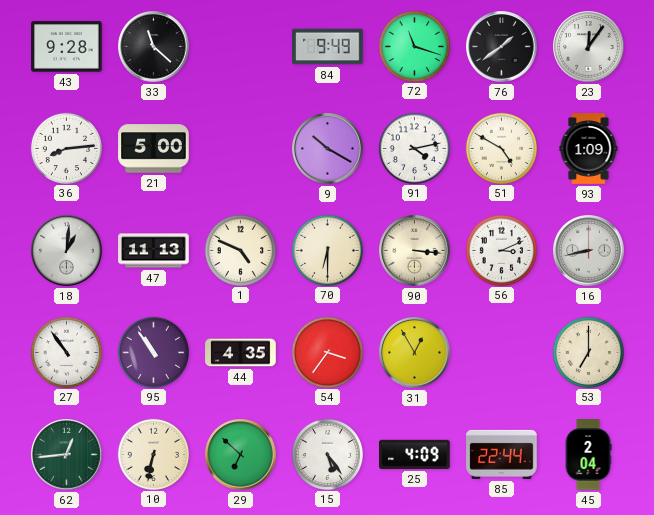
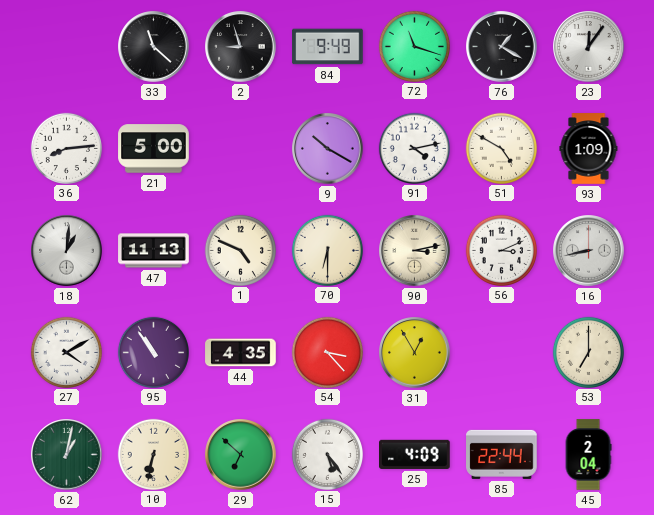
43: 9:28 -> none
2: none -> 8:57
76: 1:39 -> 1:20
90: 3:16 -> 3:13
27: 10:54 -> 4:10
54: 3:36 -> 3:23
62: 12:44 -> 1:02
